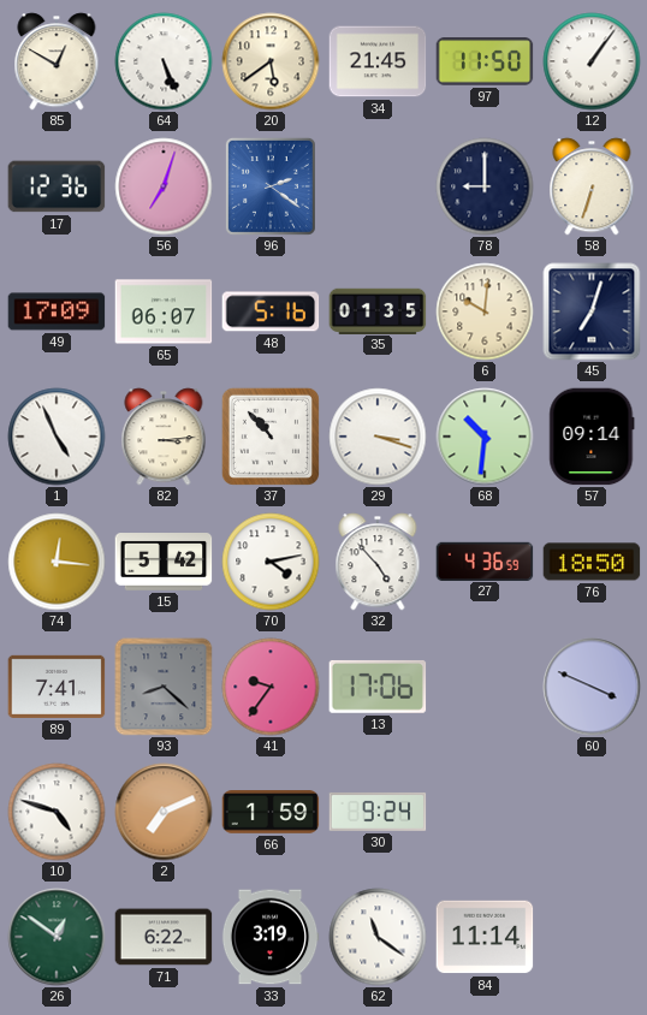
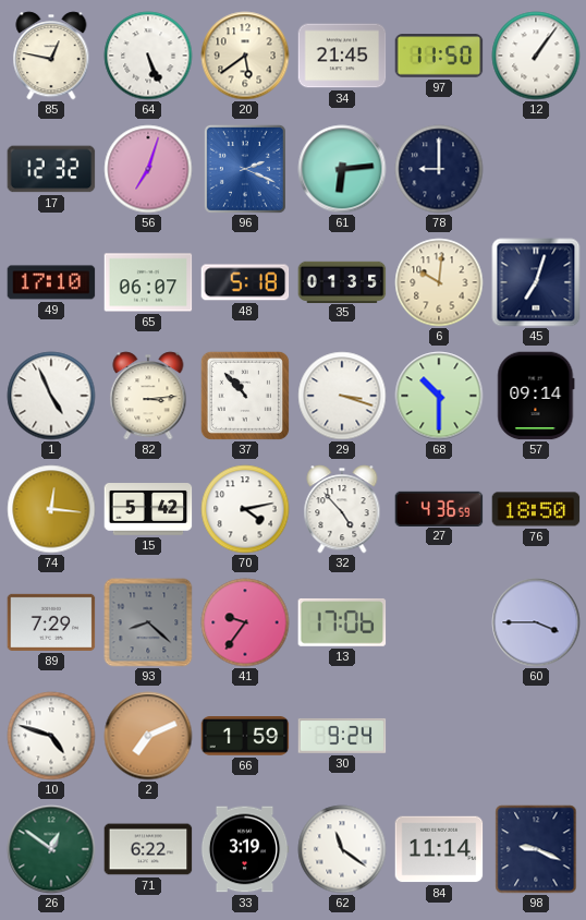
85: 12:50 -> 12:47
17: 12:36 -> 12:32
96: 2:21 -> 2:19
61: none -> 6:14
58: 6:33 -> none
49: 17:09 -> 17:10
48: 5:16 -> 5:18
68: 10:31 -> 10:30
89: 7:41 -> 7:29
60: 3:49 -> 3:45
98: none -> 9:19
